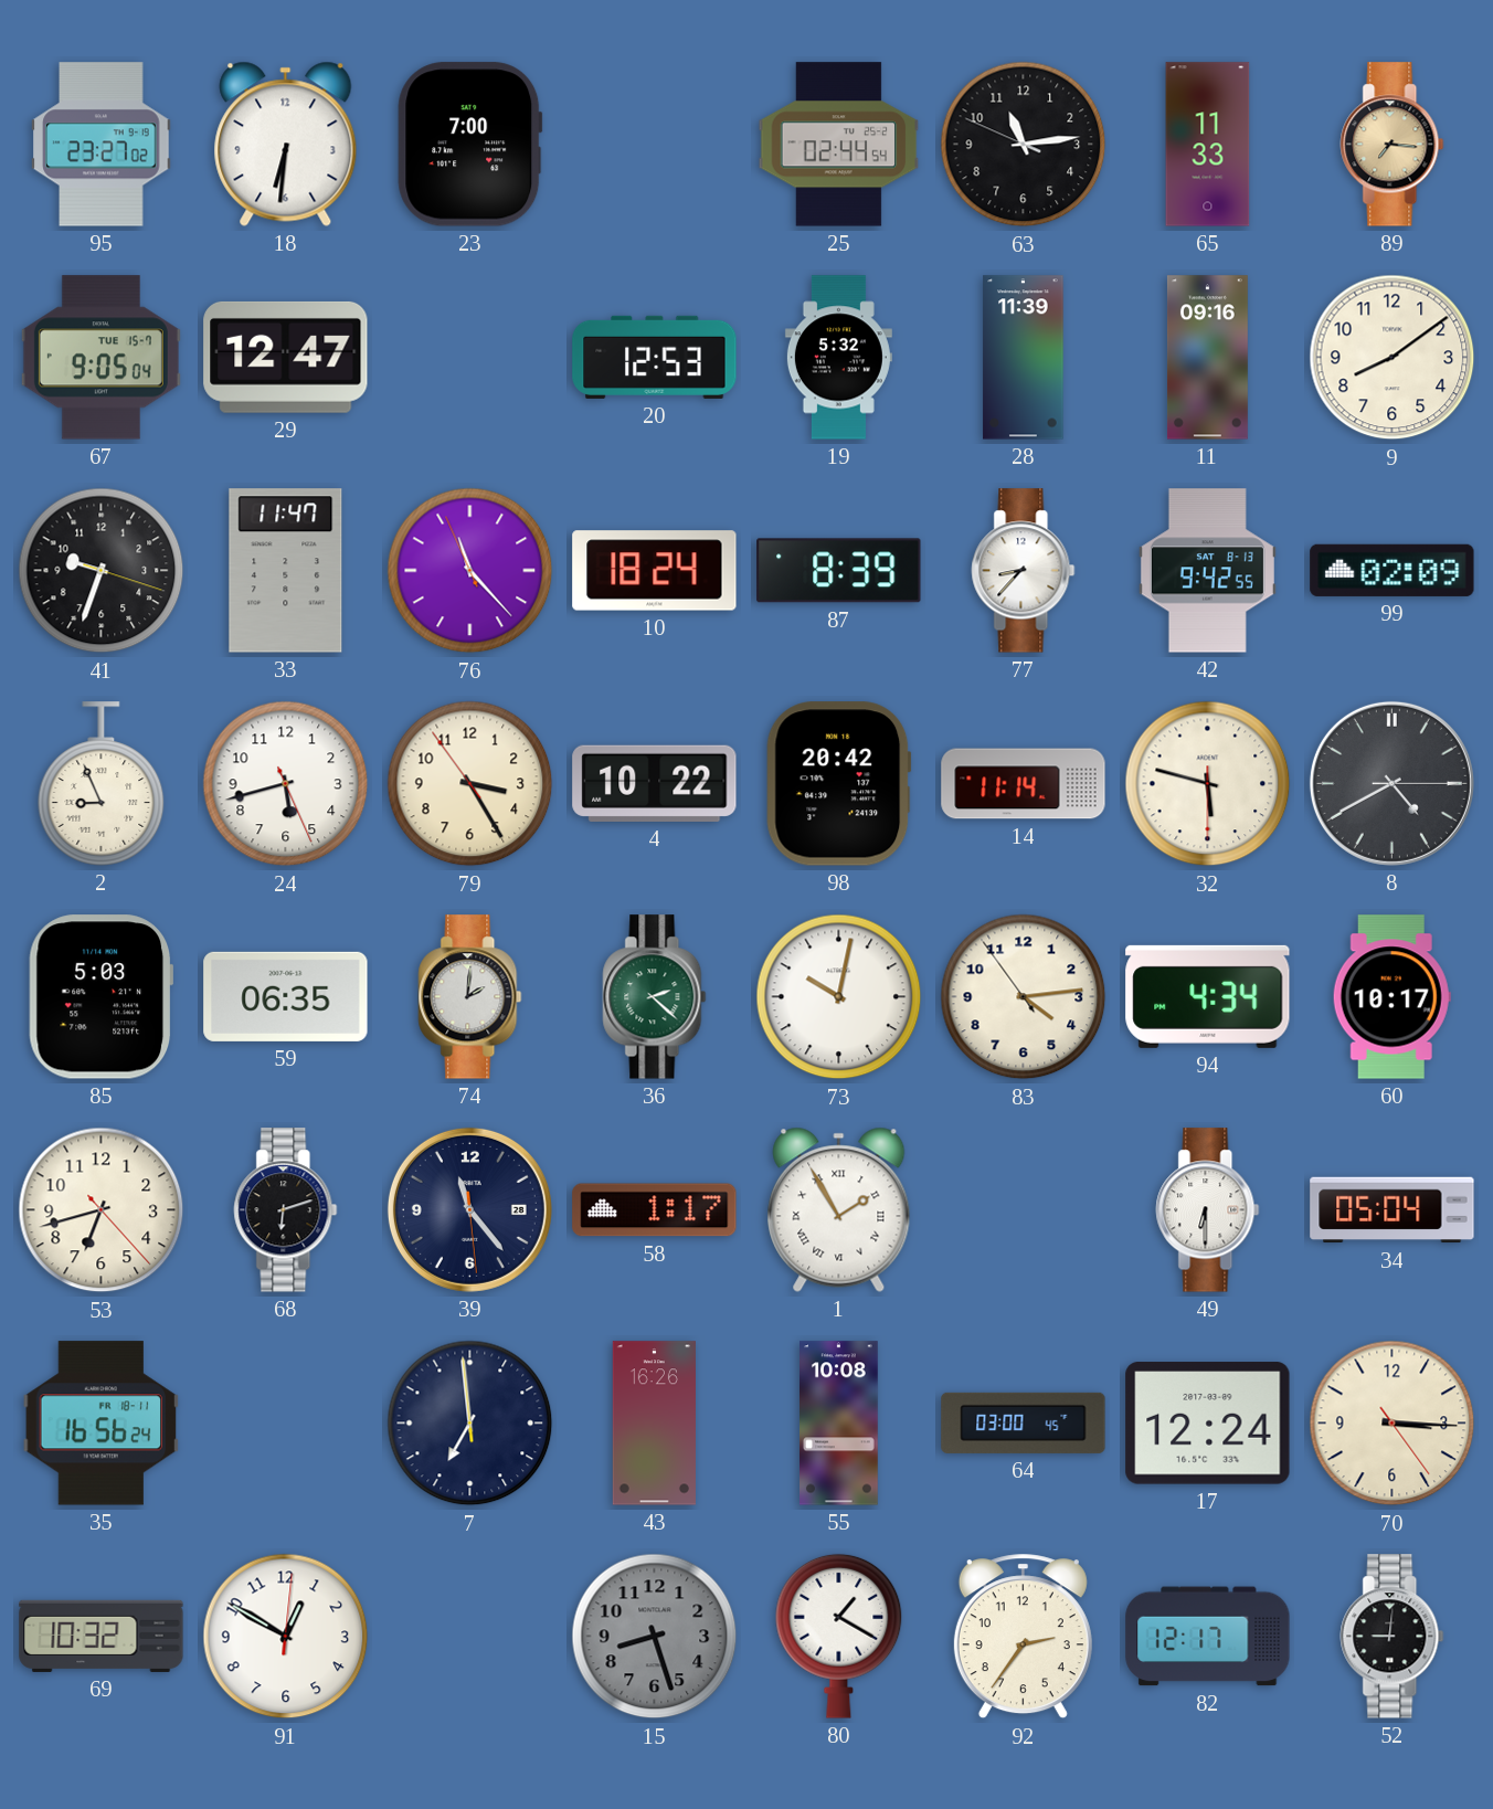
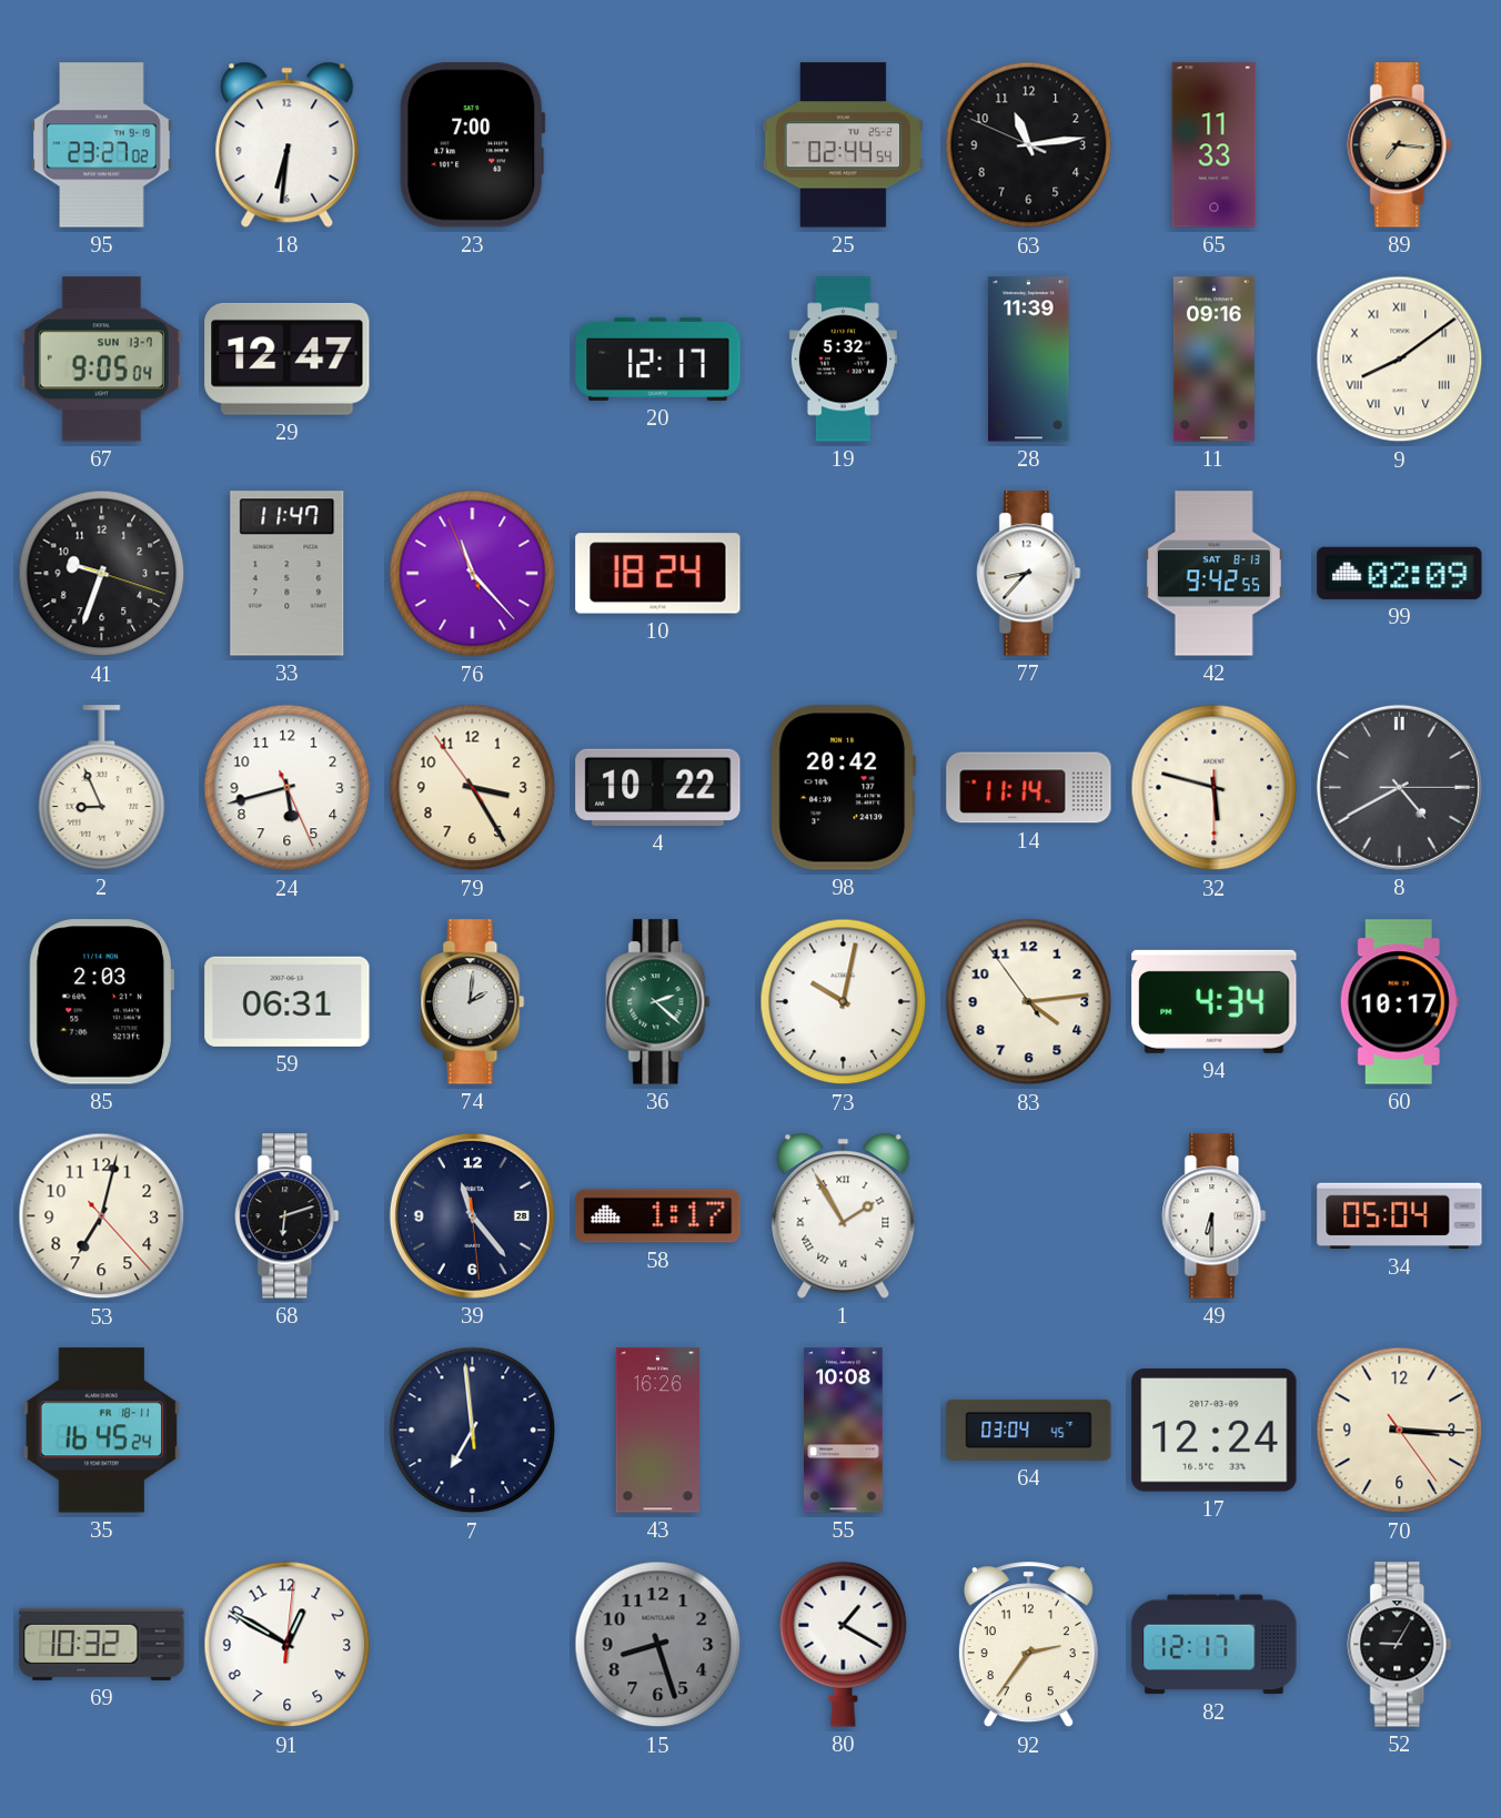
67 date: TUE 15-7 -> SUN 13-7
20: 12:53 -> 12:17
9 numerals: Arabic -> Roman
87: 8:39 -> none
85: 5:03 -> 2:03
59: 06:35 -> 06:31
53: 6:42 -> 7:02
35: 16:56 -> 16:45
64: 03:00 -> 03:04
52: 9:01 -> 9:05
